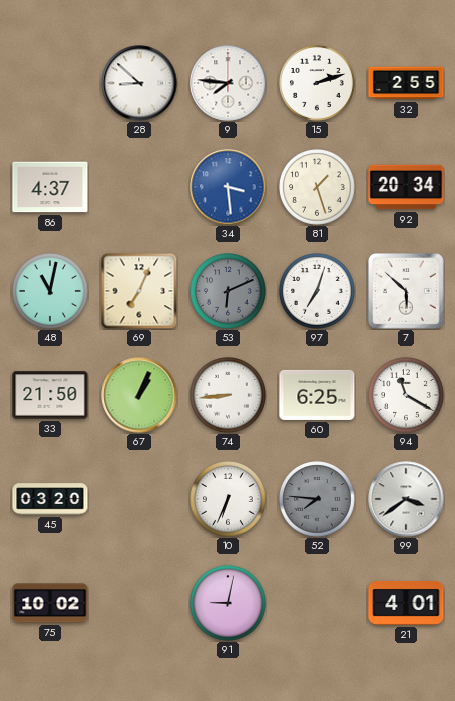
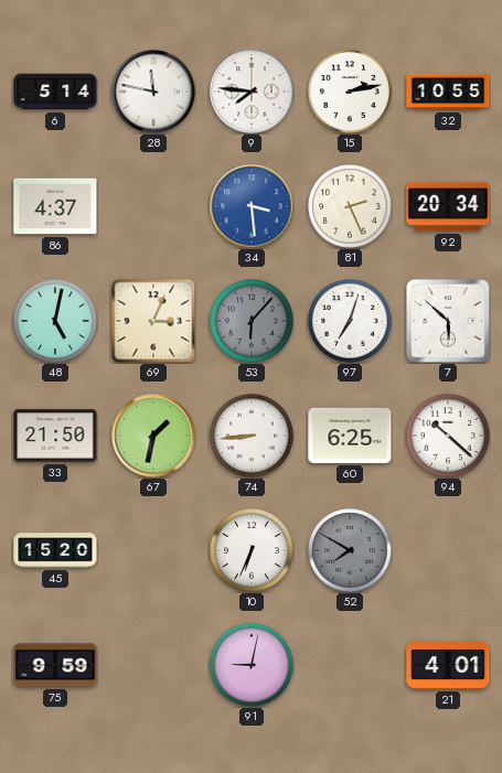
6: none -> 5:14
28: 8:52 -> 11:47
15: 2:12 -> 2:13
32: 2:55 -> 10:55
81: 1:27 -> 2:26
48: 11:02 -> 5:02
69: 7:04 -> 3:04
53: 6:11 -> 6:07
67: 1:04 -> 1:32
94: 11:20 -> 10:22
45: 03:20 -> 15:20
52: 7:46 -> 7:50
99: 3:39 -> none
75: 10:02 -> 9:59
